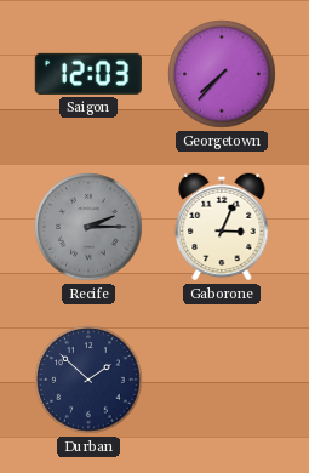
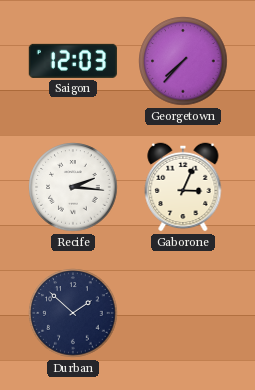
Recife: 2:15 -> 2:16
Recife dial: grey -> white
